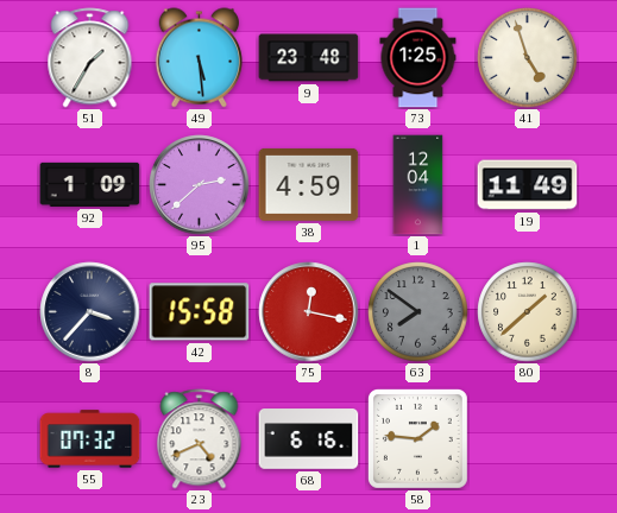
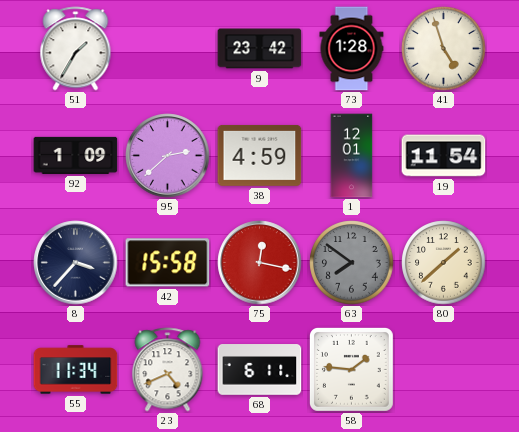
49: 5:29 -> none
9: 23:48 -> 23:42
73: 1:25 -> 1:28
1: 12:04 -> 12:01
19: 11:49 -> 11:54
55: 07:32 -> 11:34
68: 6:16 -> 6:11
